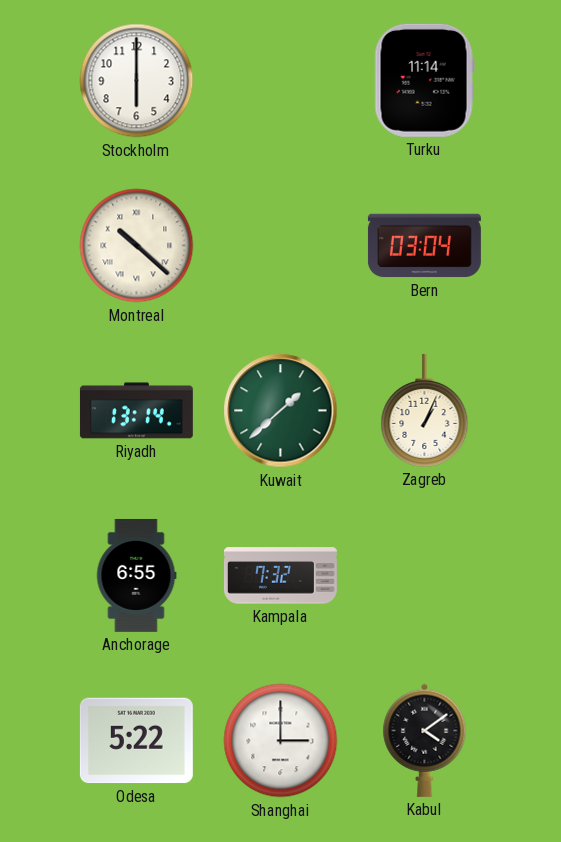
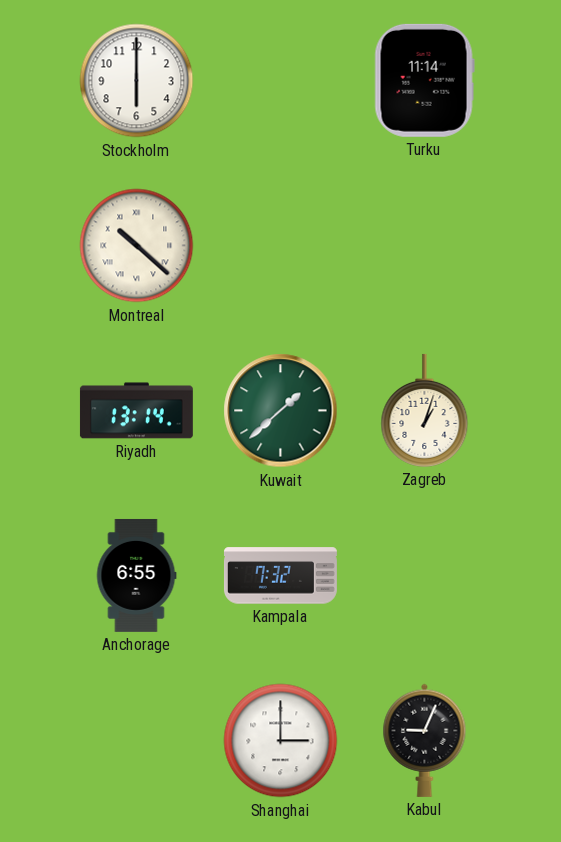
Bern: 03:04 -> none
Zagreb: 1:04 -> 1:03
Odesa: 5:22 -> none
Kabul: 4:09 -> 9:04
